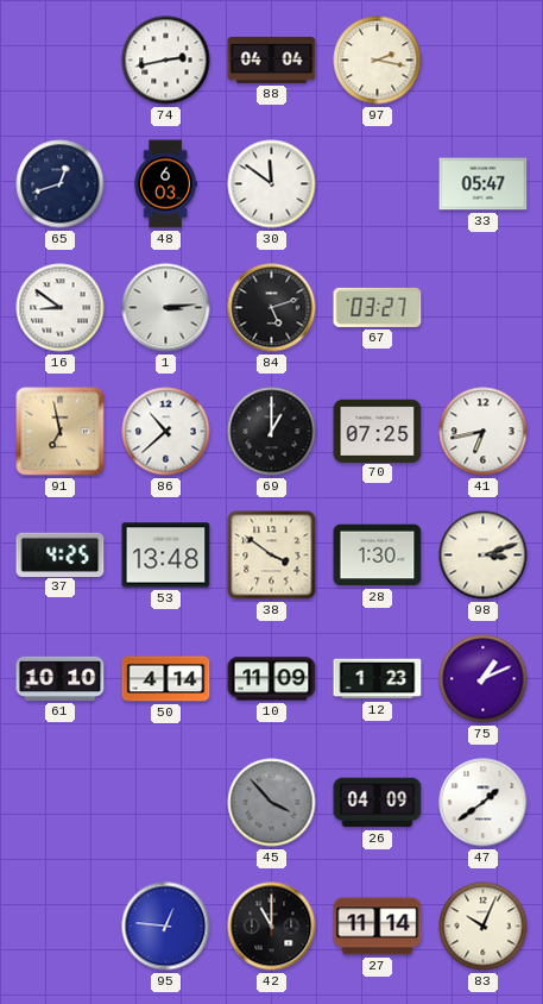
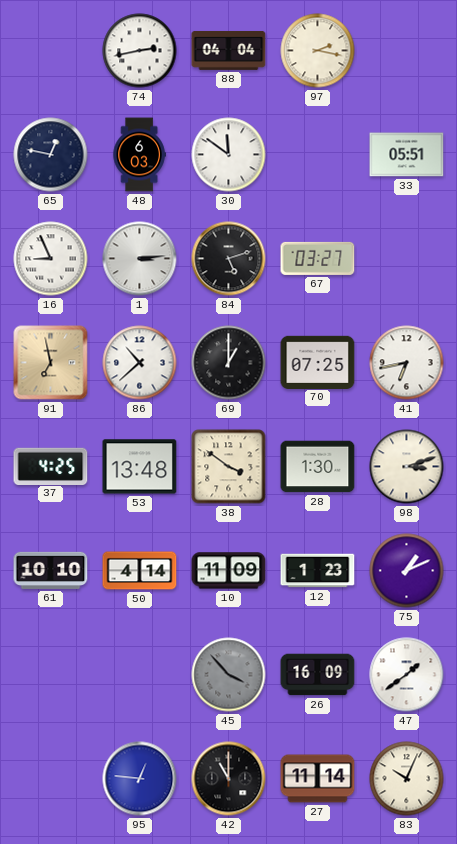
65: 12:42 -> 12:47
33: 05:47 -> 05:51
16: 8:51 -> 8:56
26: 04:09 -> 16:09
